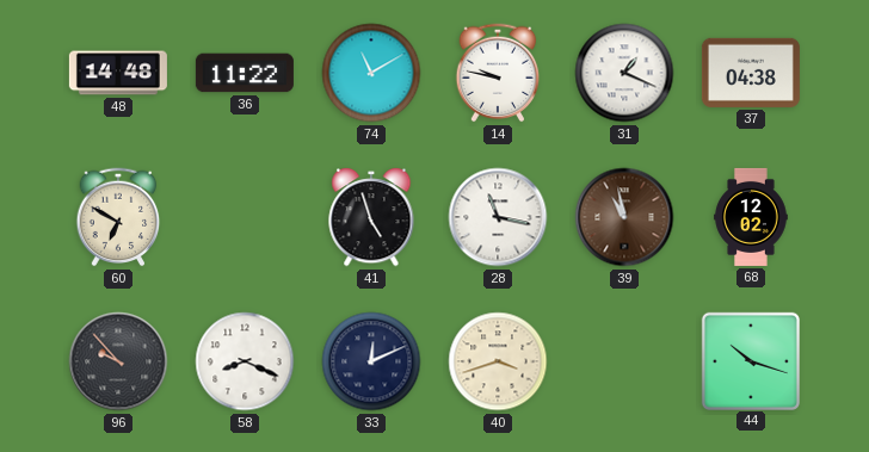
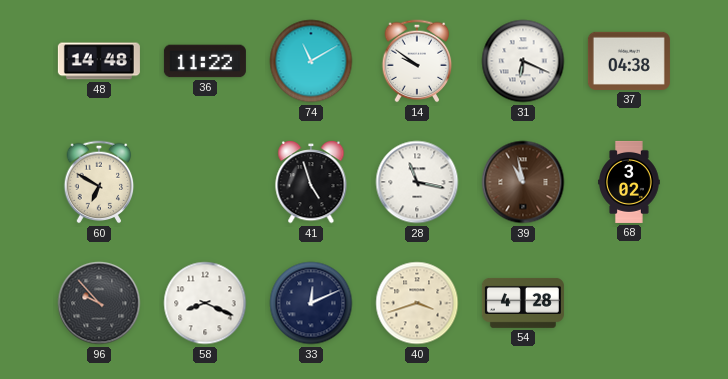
14: 9:47 -> 9:51
31: 1:19 -> 6:19
68: 12:02 -> 3:02
54: none -> 4:28
44: 10:18 -> none
